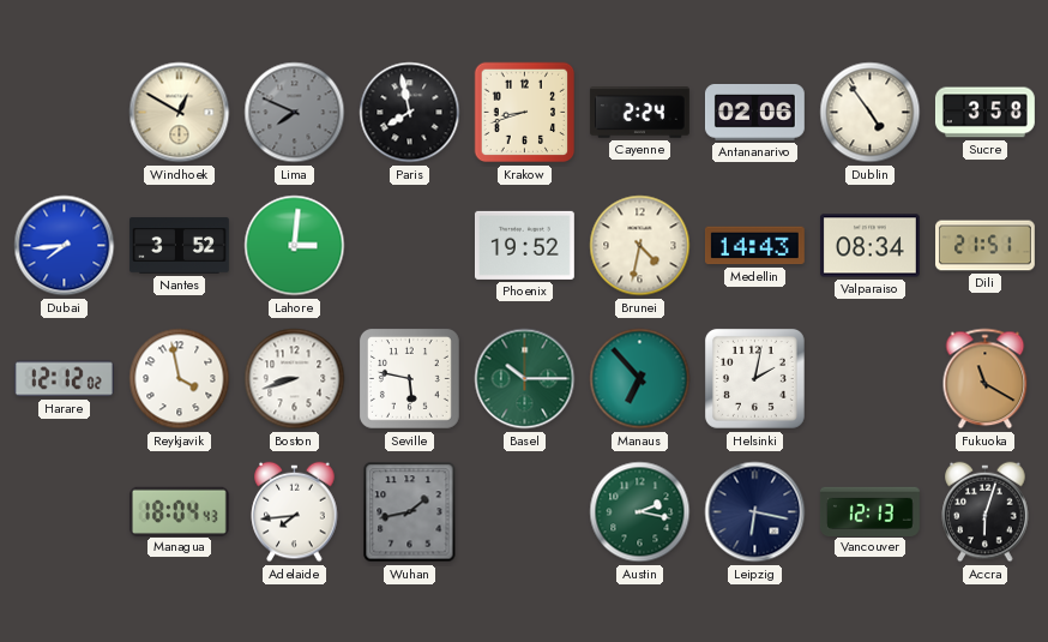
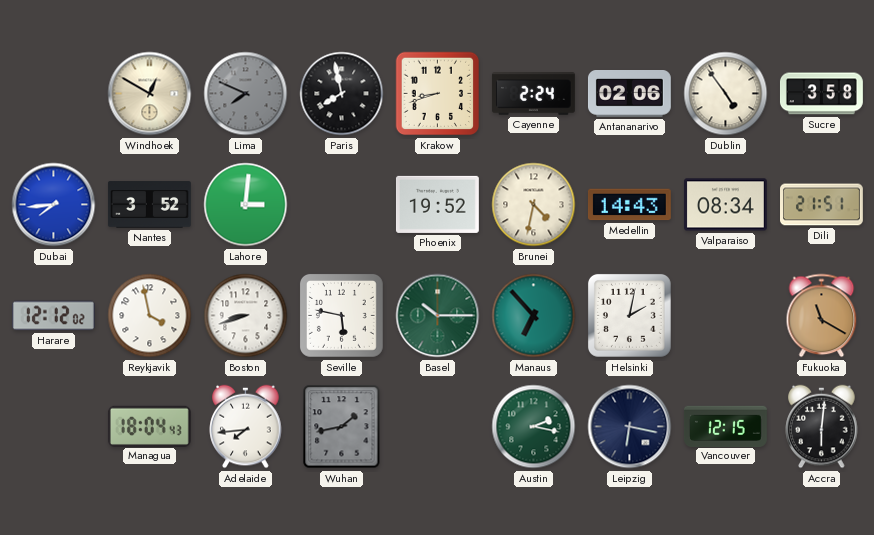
Vancouver: 12:13 -> 12:15
Accra: 6:03 -> 6:01
